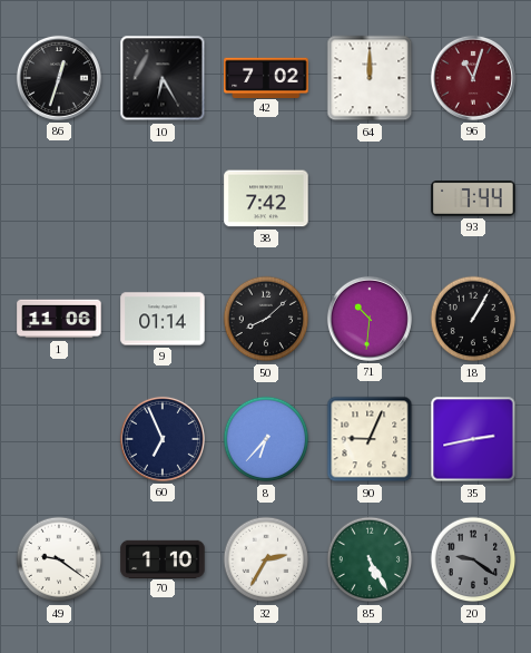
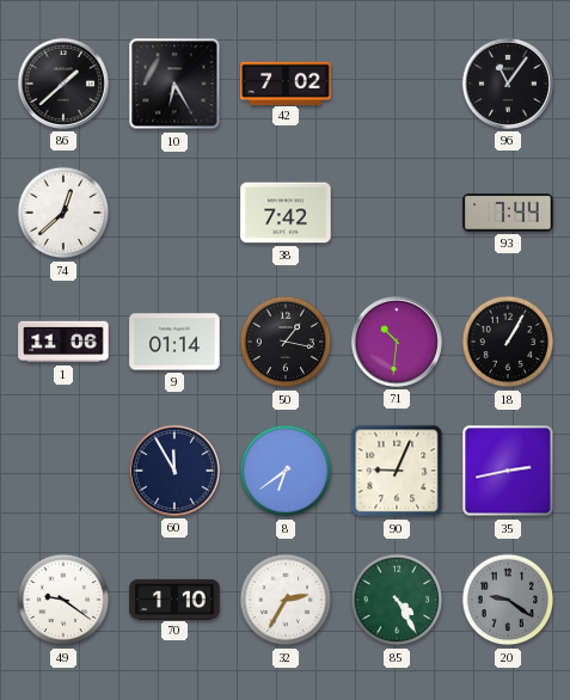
86: 12:33 -> 1:38
64: 12:00 -> none
96: 11:03 -> 11:06
96 dial: burgundy -> black
74: none -> 12:38
50: 8:08 -> 1:17
60: 6:56 -> 11:55
8: 6:37 -> 6:39
85: 5:25 -> 4:25
